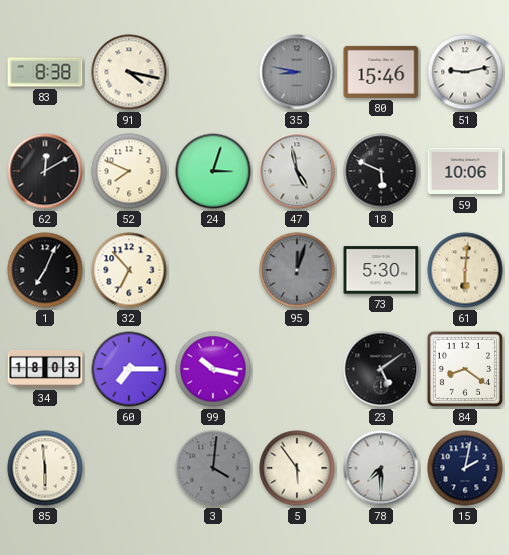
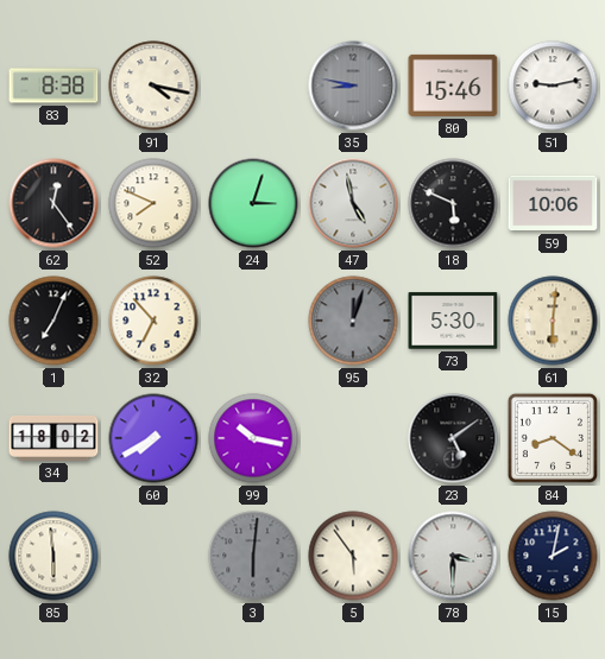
62: 12:10 -> 12:24
34: 18:03 -> 18:02
60: 7:15 -> 7:40
3: 4:01 -> 6:01
78: 7:30 -> 3:30
